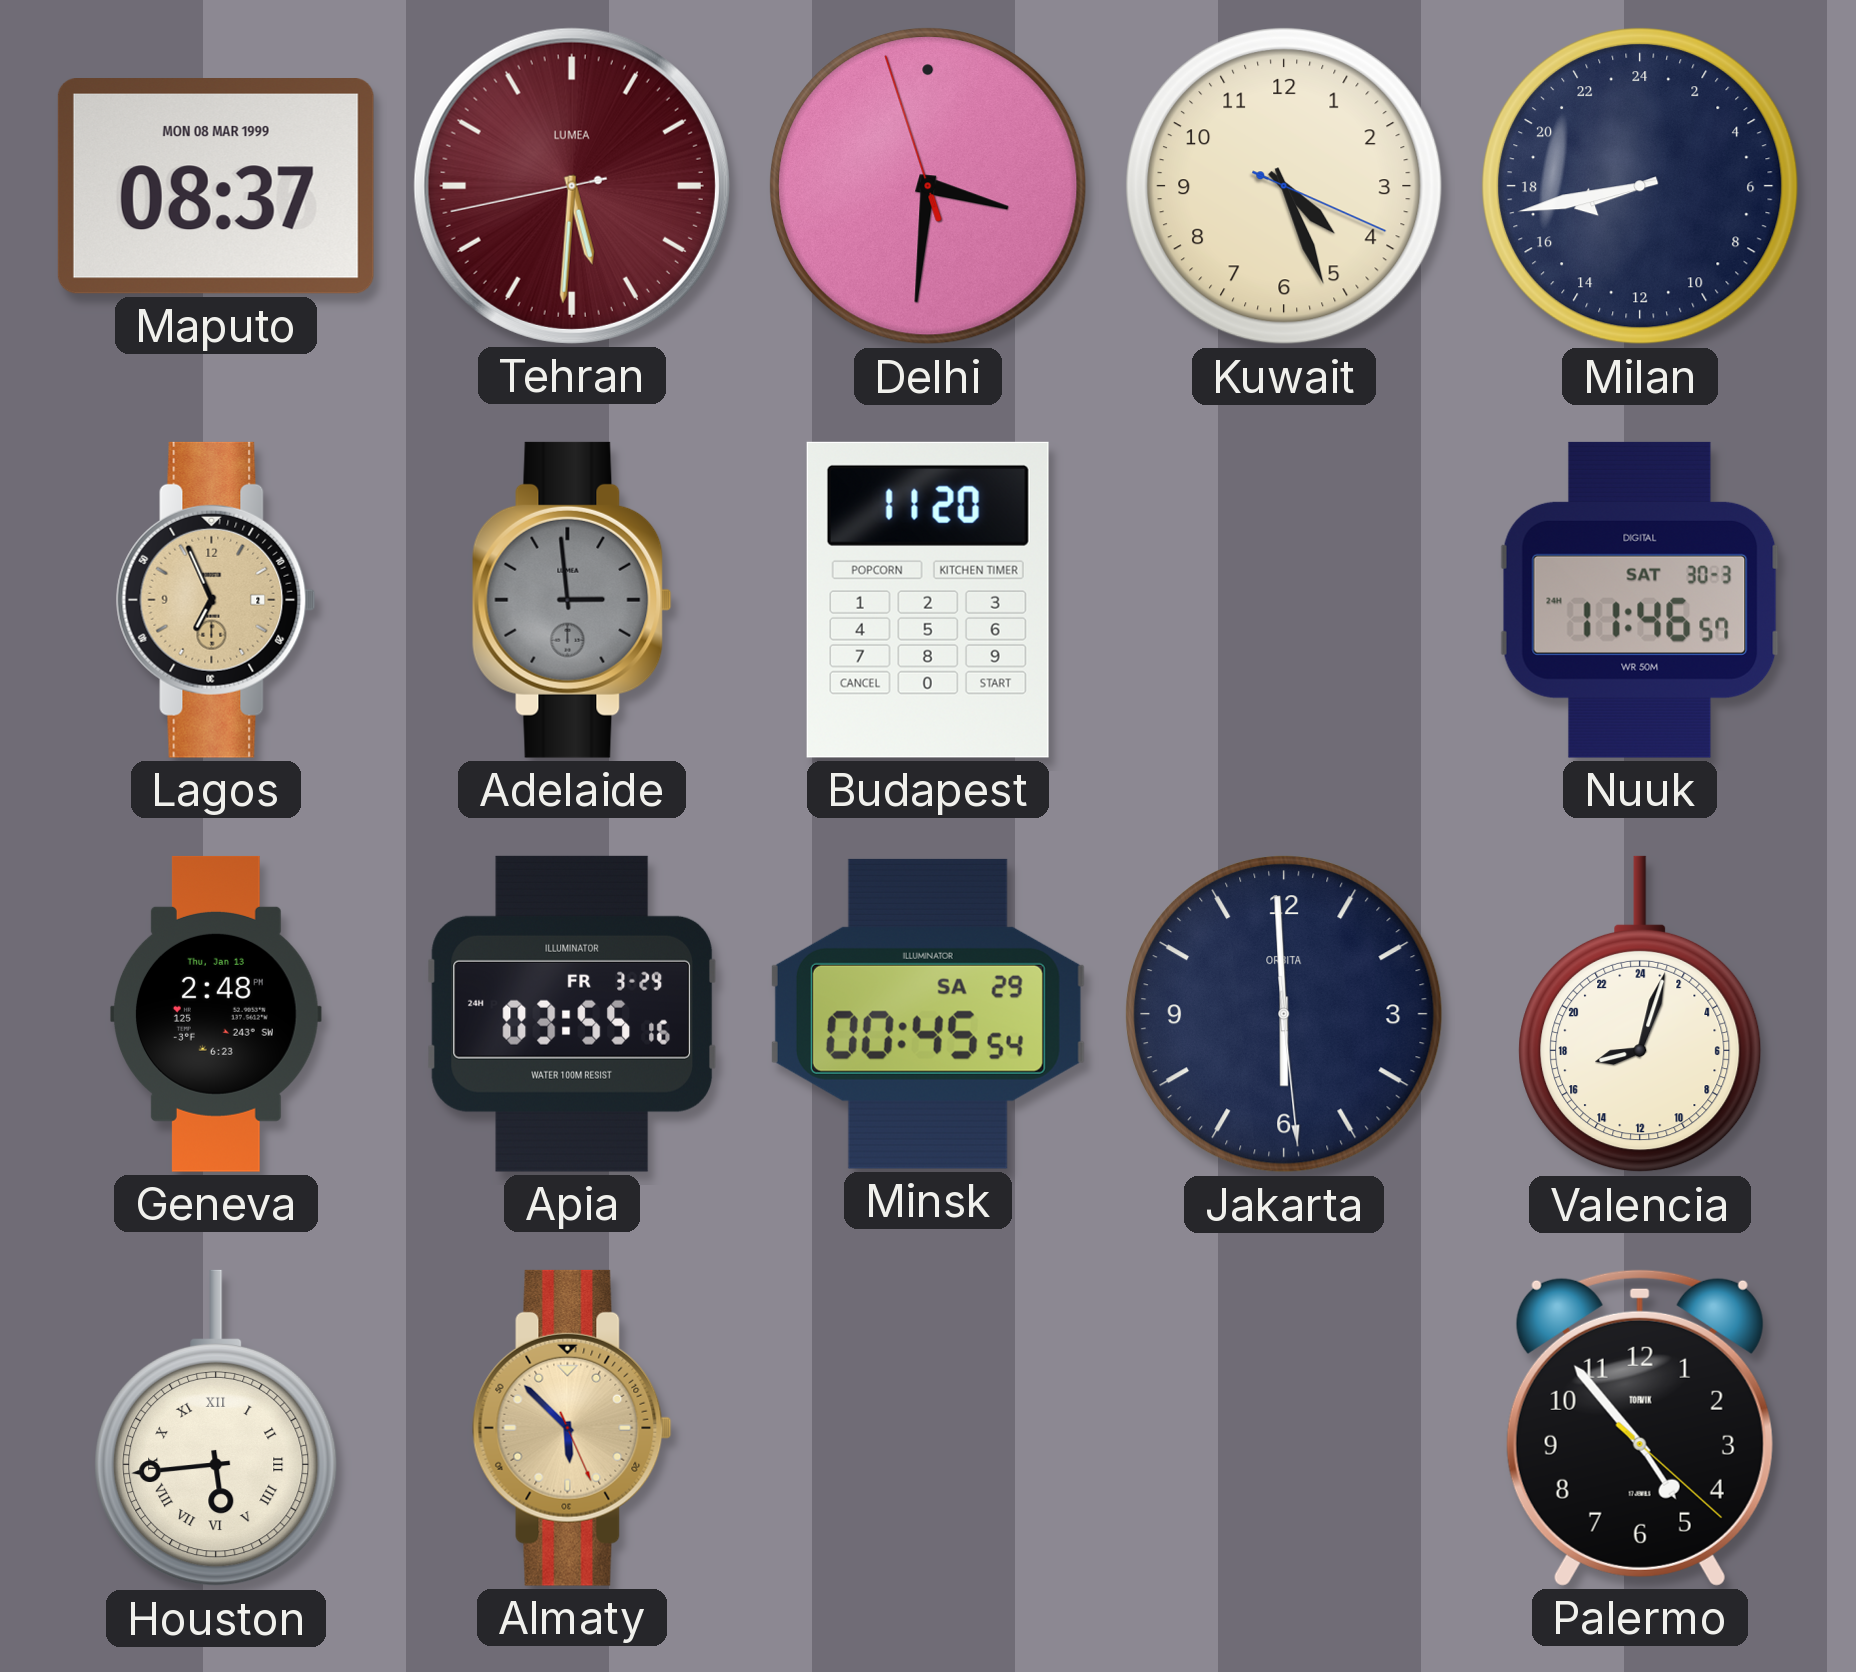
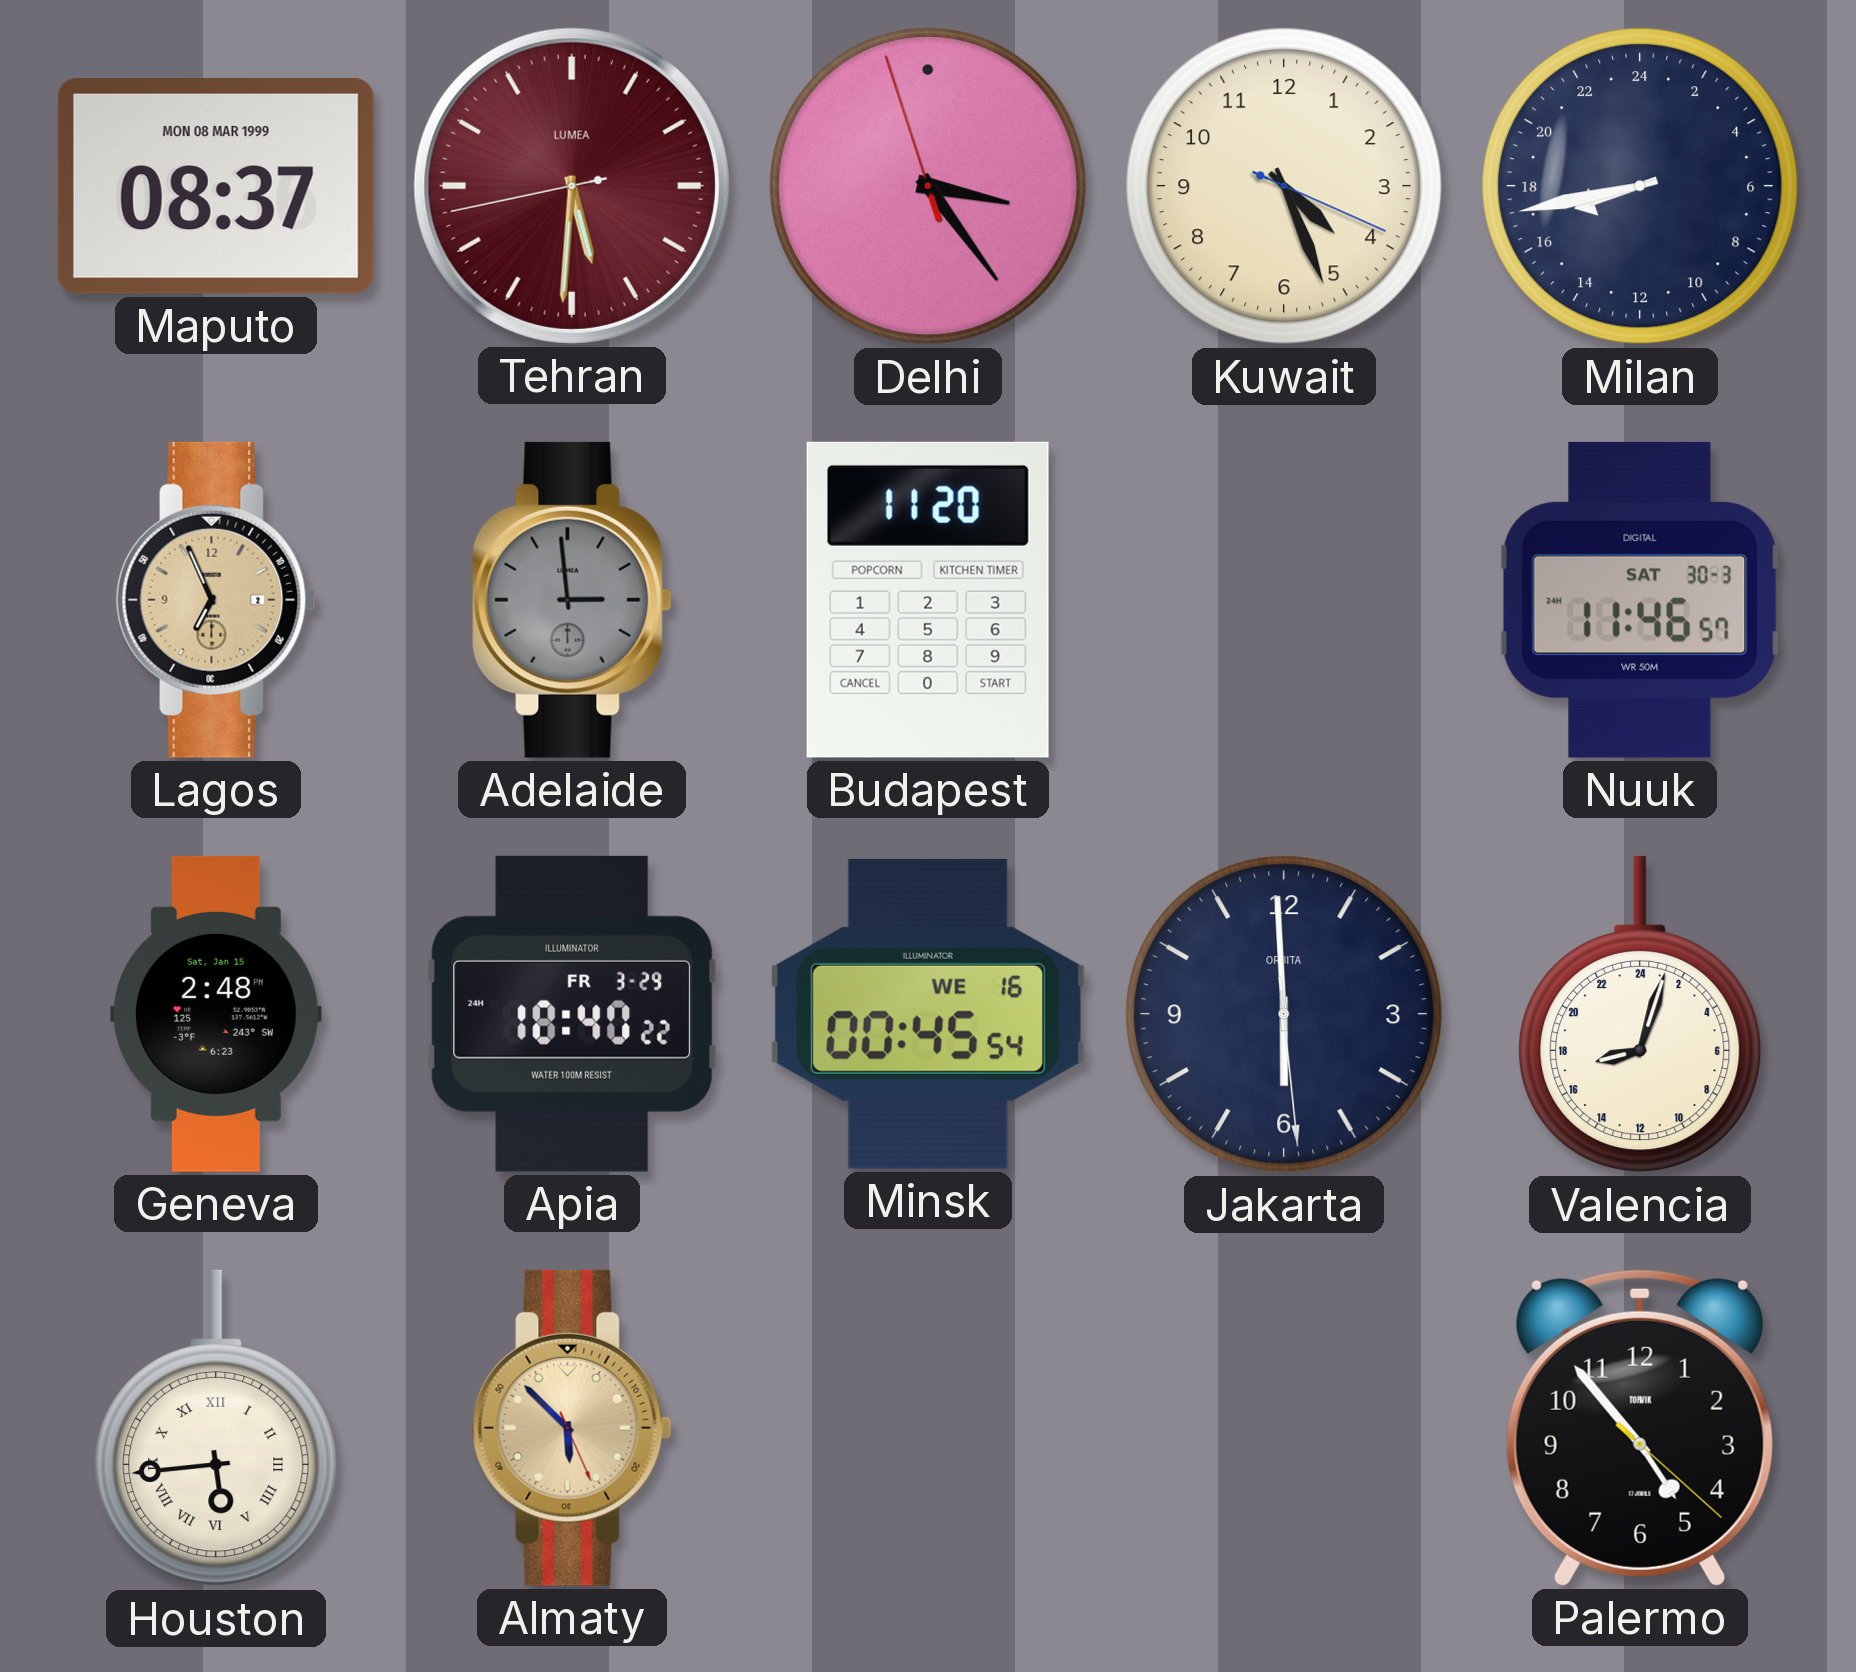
Delhi: 3:30 -> 3:23
Geneva date: Thu, Jan 13 -> Sat, Jan 15
Apia: 03:55 -> 18:40
Minsk date: SA 29 -> WE 16
